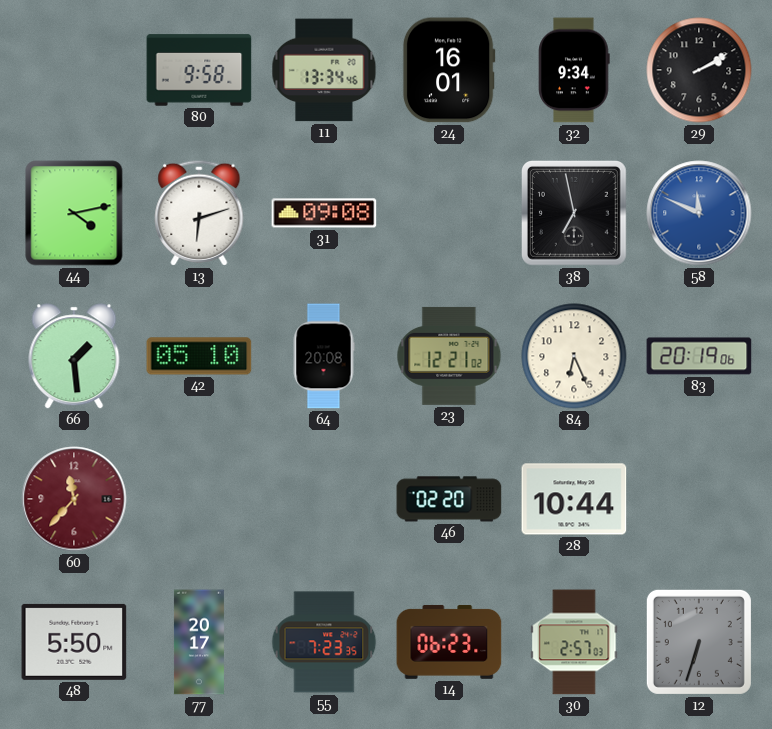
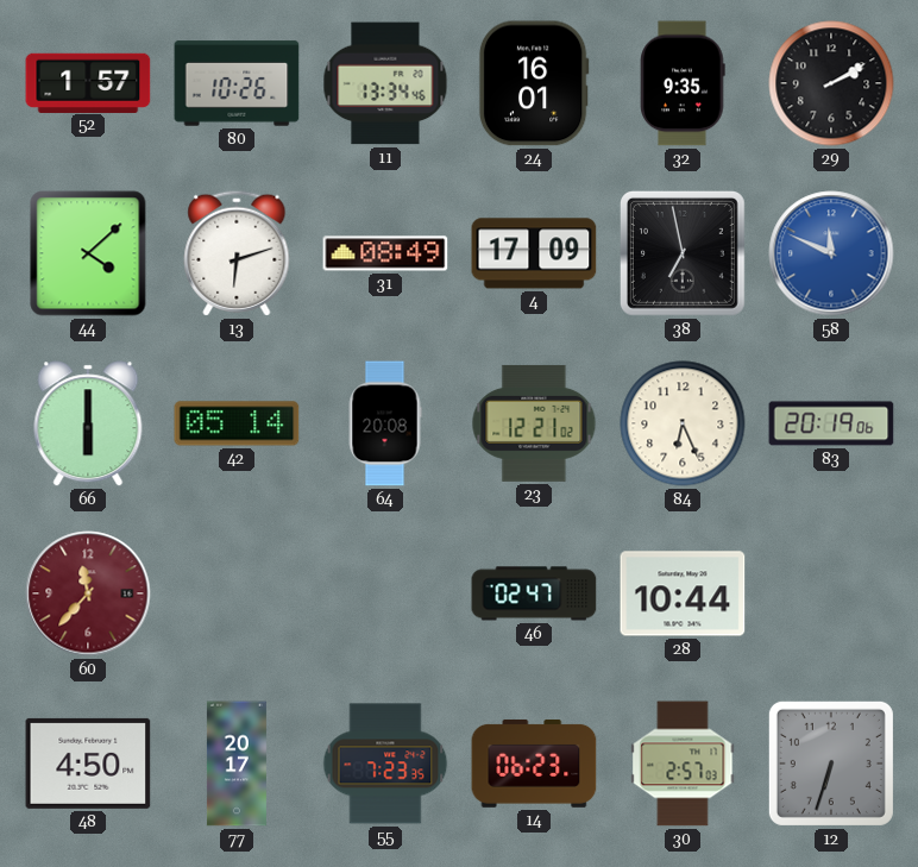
52: none -> 1:57
80: 9:58 -> 10:26
32: 9:34 -> 9:35
44: 4:13 -> 4:08
31: 09:08 -> 08:49
4: none -> 17:09
66: 1:29 -> 6:00
42: 05:10 -> 05:14
46: 02:20 -> 02:47
48: 5:50 -> 4:50
